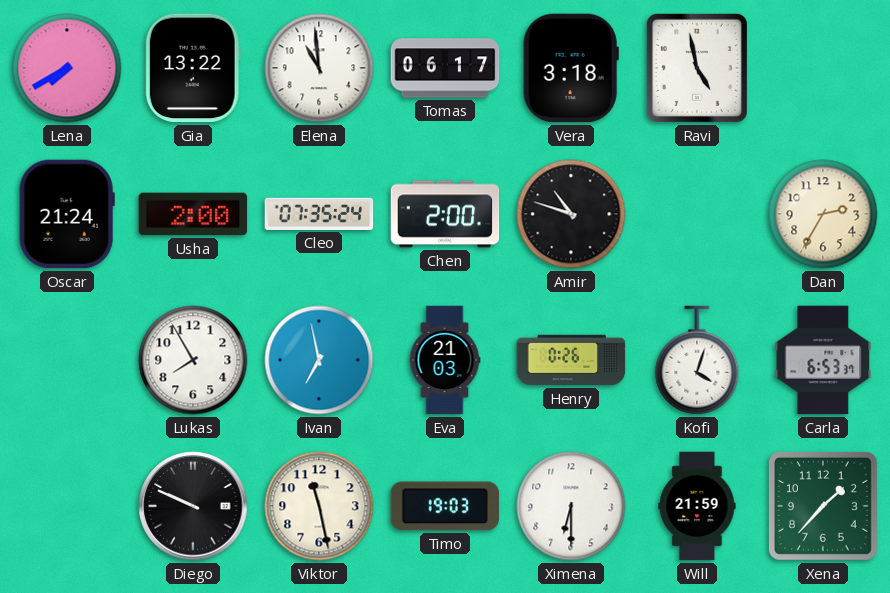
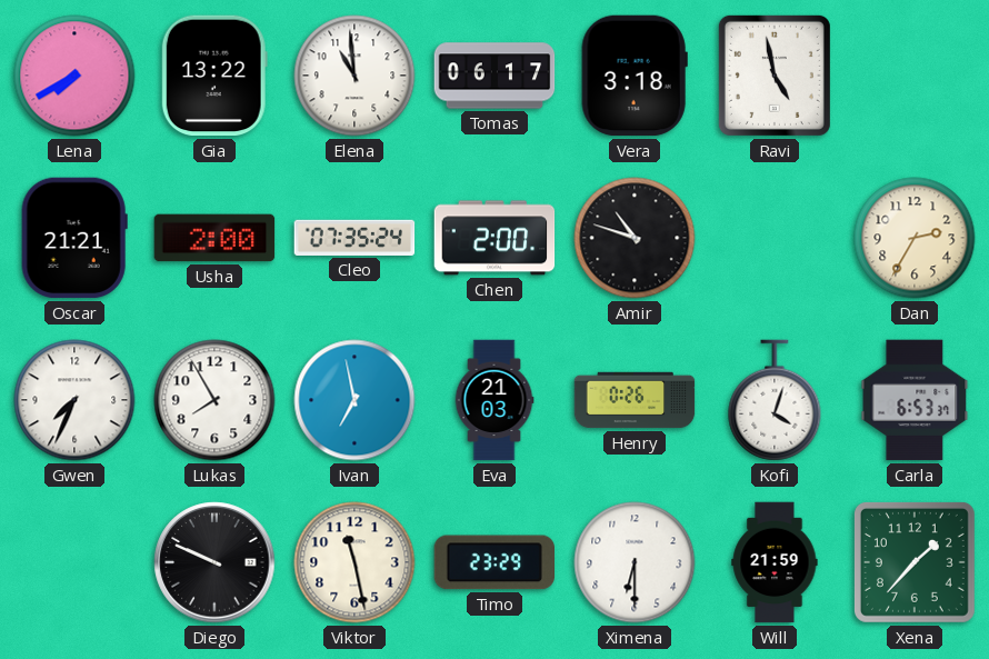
Oscar: 21:24 -> 21:21
Gwen: none -> 7:34
Timo: 19:03 -> 23:29
